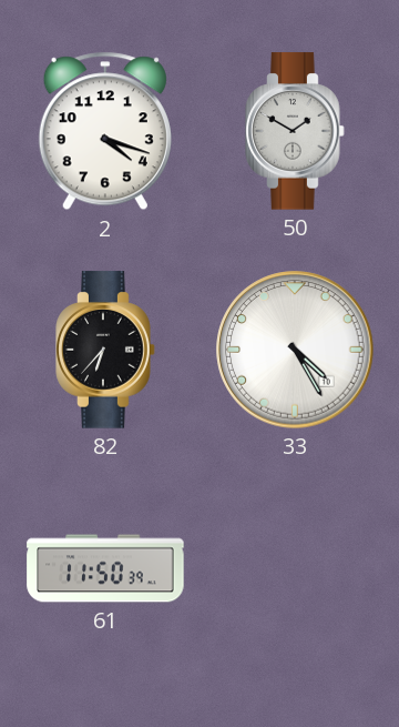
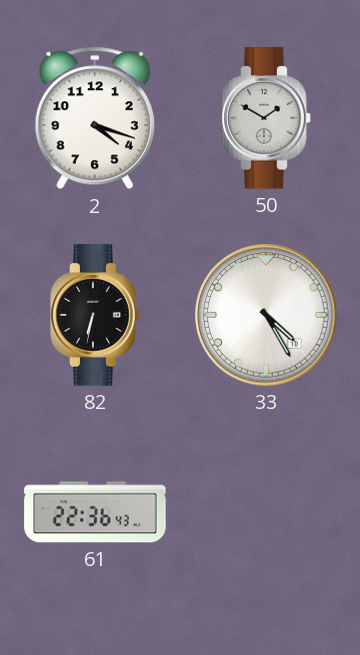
82: 6:37 -> 6:32
61: 11:50 -> 22:36
